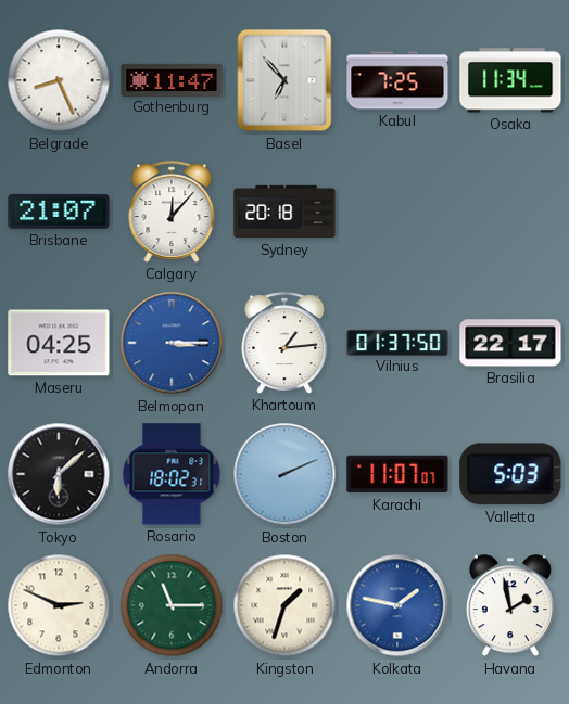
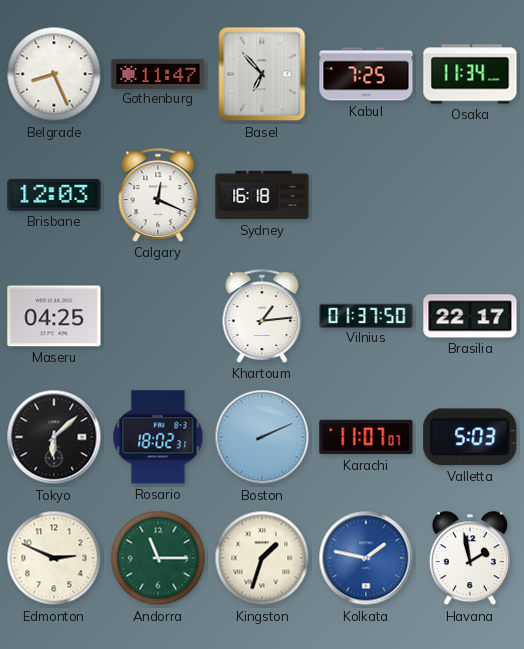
Brisbane: 21:07 -> 12:03
Calgary: 12:07 -> 12:19
Sydney: 20:18 -> 16:18
Belmopan: 3:15 -> none
